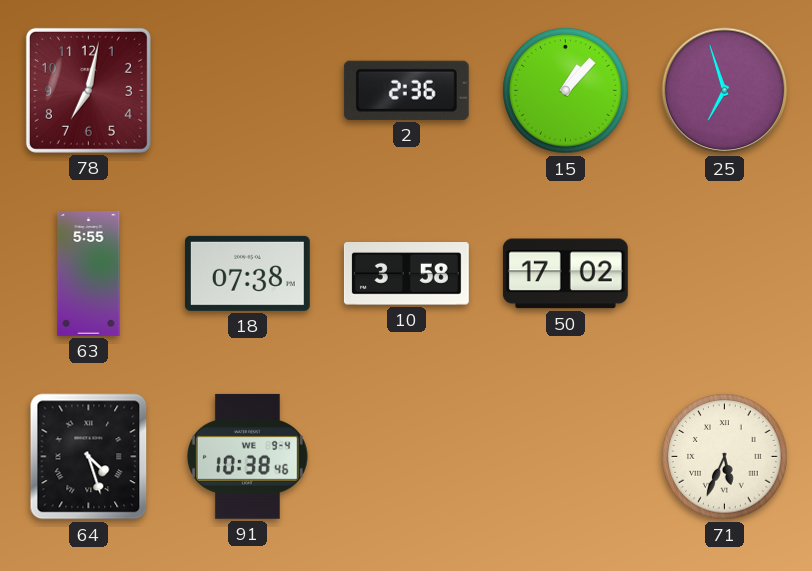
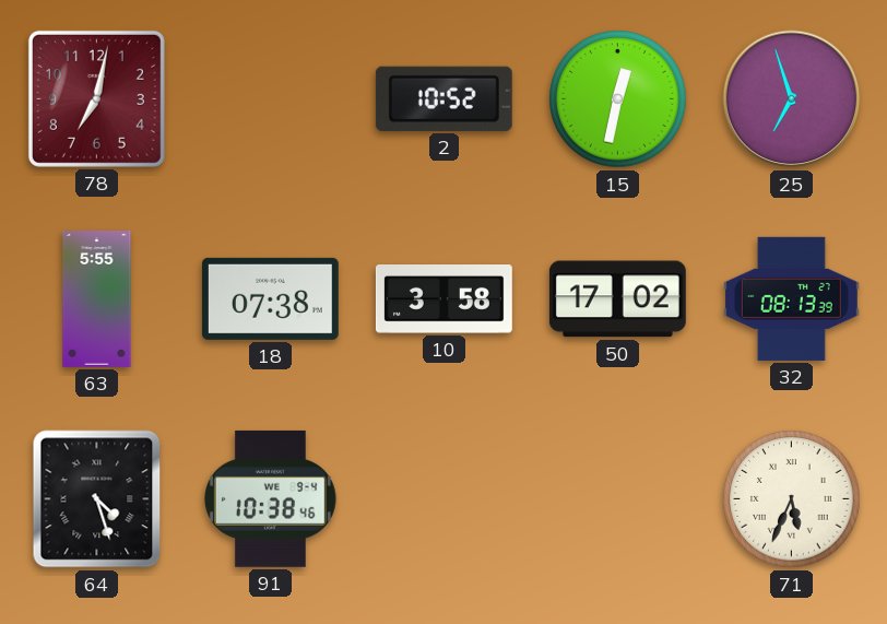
2: 2:36 -> 10:52
15: 1:07 -> 12:32
32: none -> 08:13
